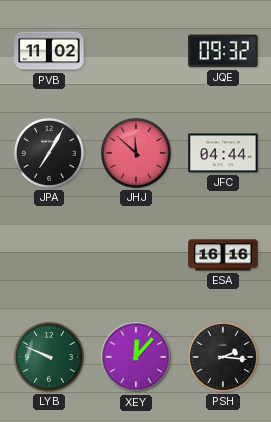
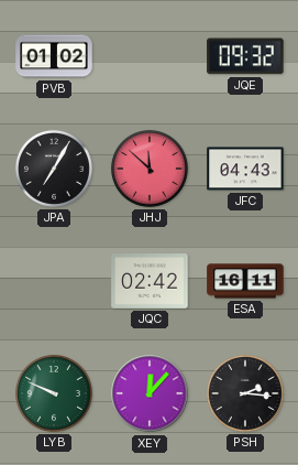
PVB: 11:02 -> 01:02
JFC: 04:44 -> 04:43
JQC: none -> 02:42
ESA: 16:16 -> 16:11
